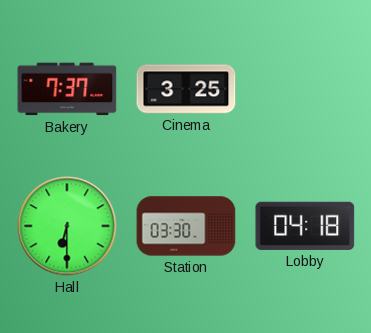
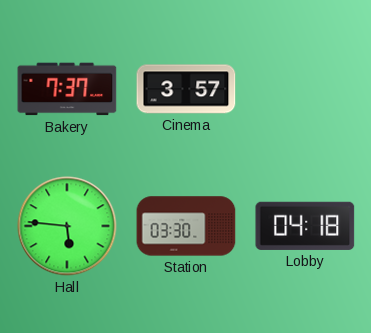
Cinema: 3:25 -> 3:57
Hall: 6:30 -> 5:46
